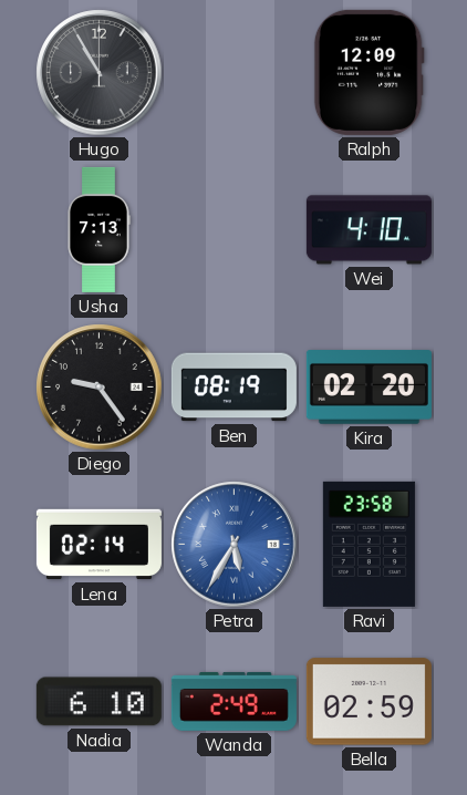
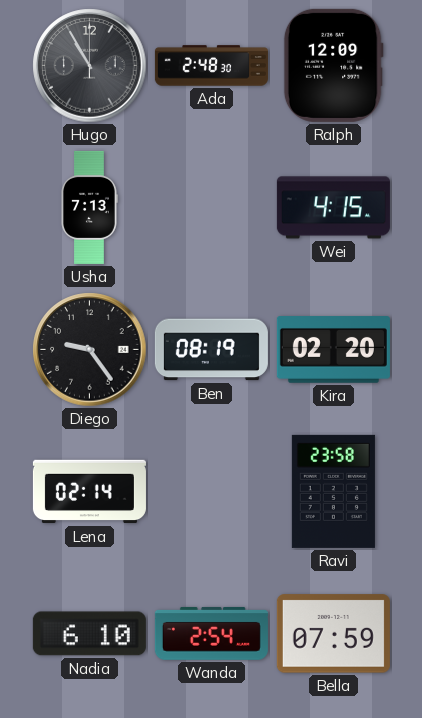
Ada: none -> 2:48
Wei: 4:10 -> 4:15
Petra: 5:35 -> none
Wanda: 2:49 -> 2:54
Bella: 02:59 -> 07:59
